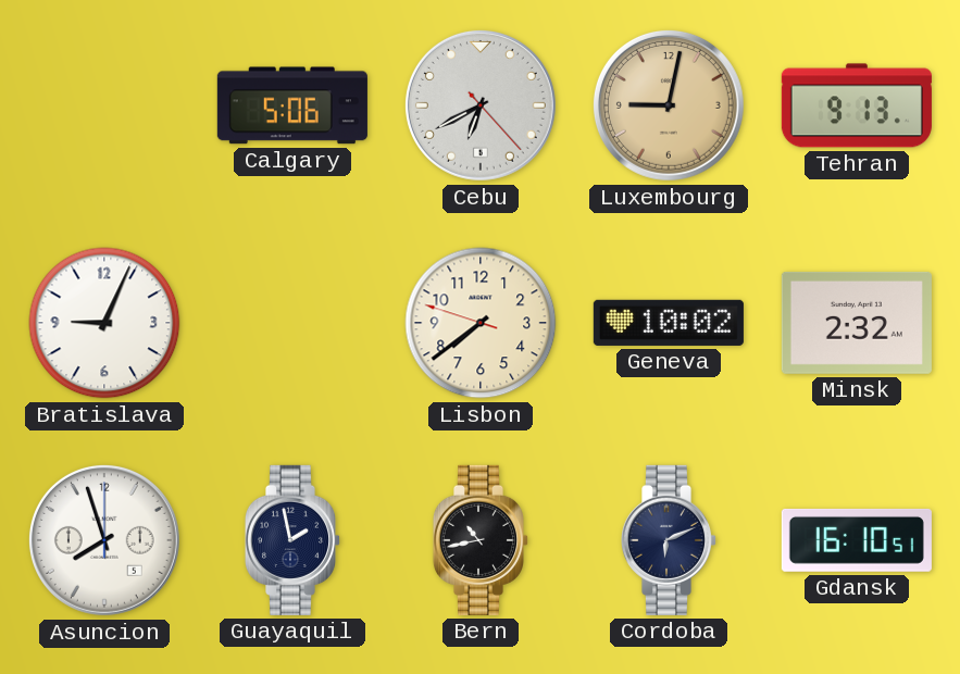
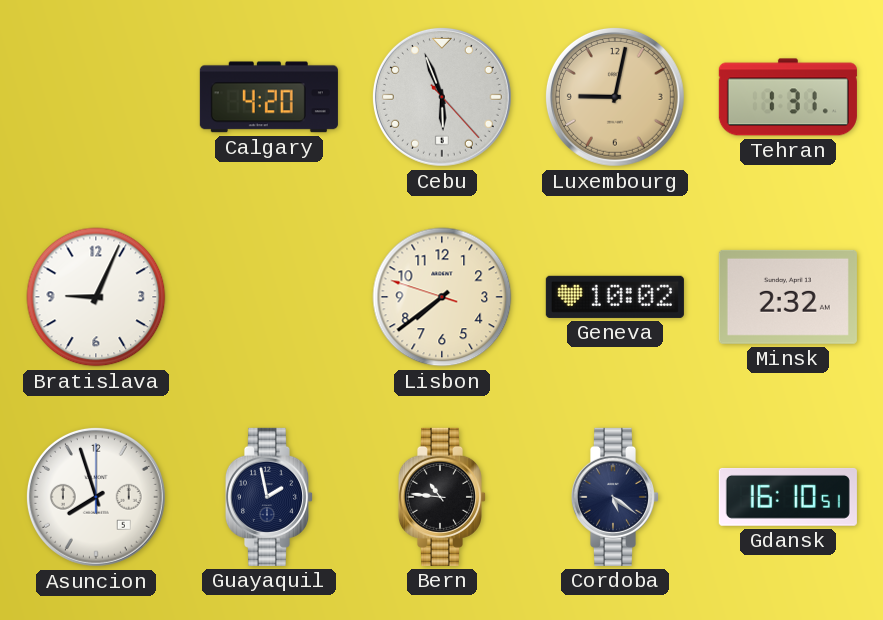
Calgary: 5:06 -> 4:20
Cebu: 6:40 -> 5:56
Tehran: 9:13 -> 1:31
Bern: 10:43 -> 10:46
Cordoba: 6:11 -> 5:21
